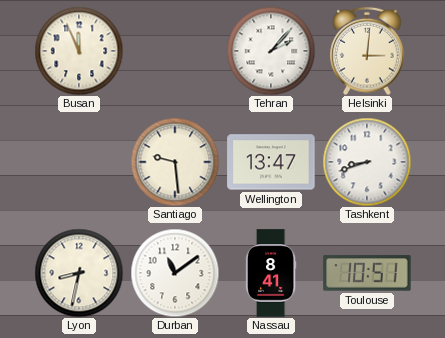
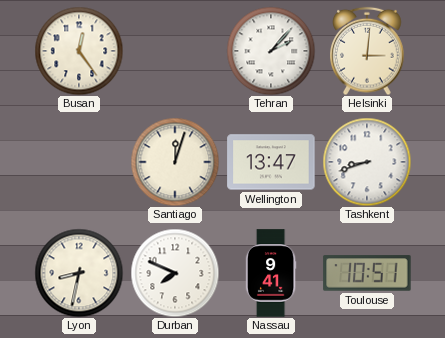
Busan: 11:56 -> 12:24
Santiago: 9:29 -> 12:03
Durban: 11:09 -> 7:49
Nassau: 8:41 -> 9:41
